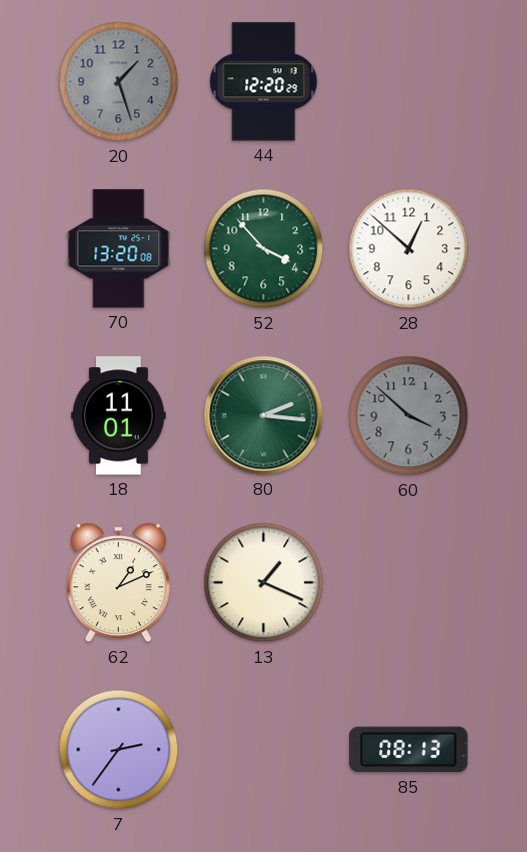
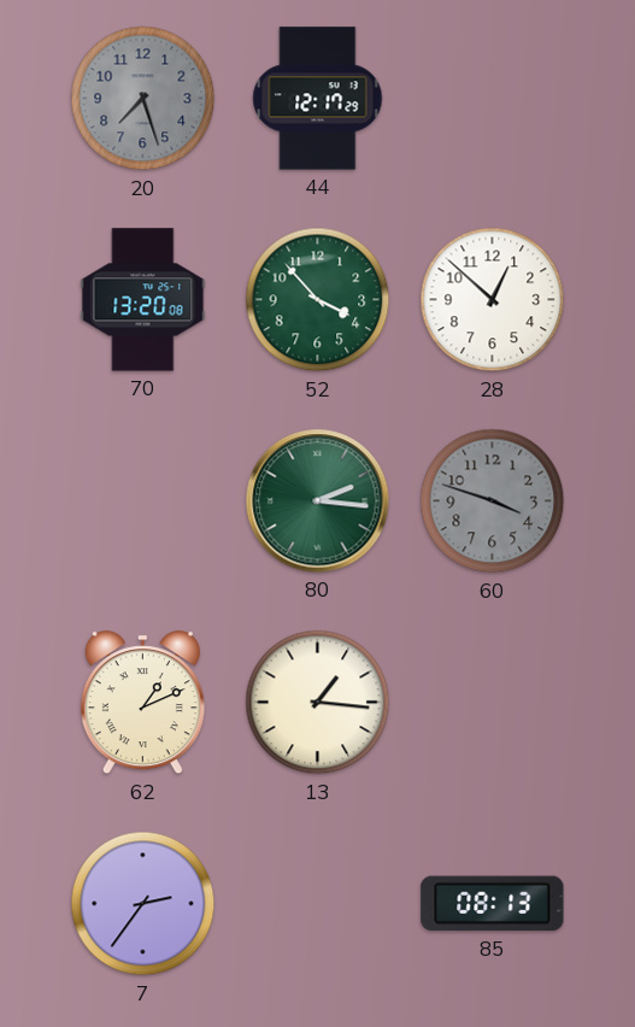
20: 1:27 -> 7:27
44: 12:20 -> 12:17
18: 11:01 -> none
60: 3:52 -> 3:48
13: 1:19 -> 1:16
